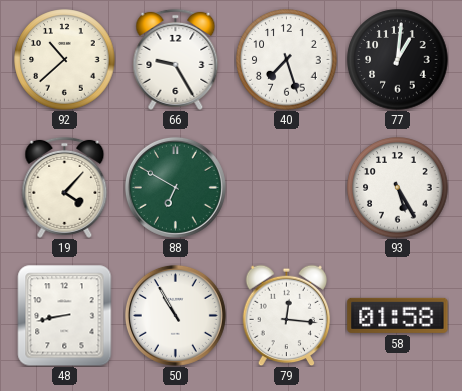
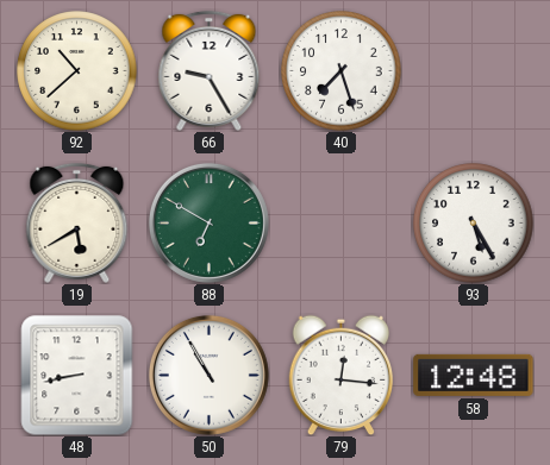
77: 1:01 -> none
19: 4:07 -> 5:40
58: 01:58 -> 12:48
